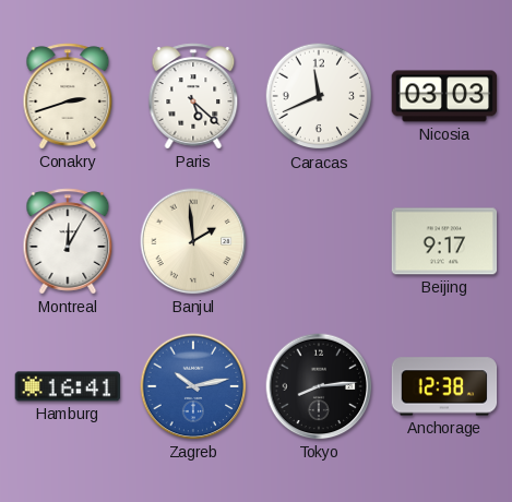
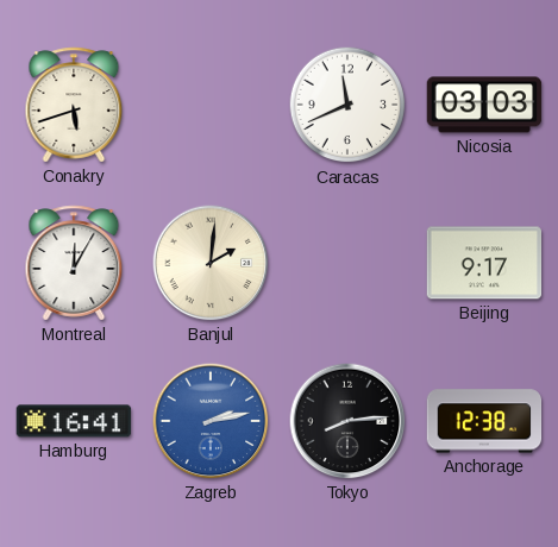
Conakry: 2:42 -> 5:42
Paris: 5:22 -> none
Banjul: 1:59 -> 2:01
Zagreb: 10:13 -> 2:13
